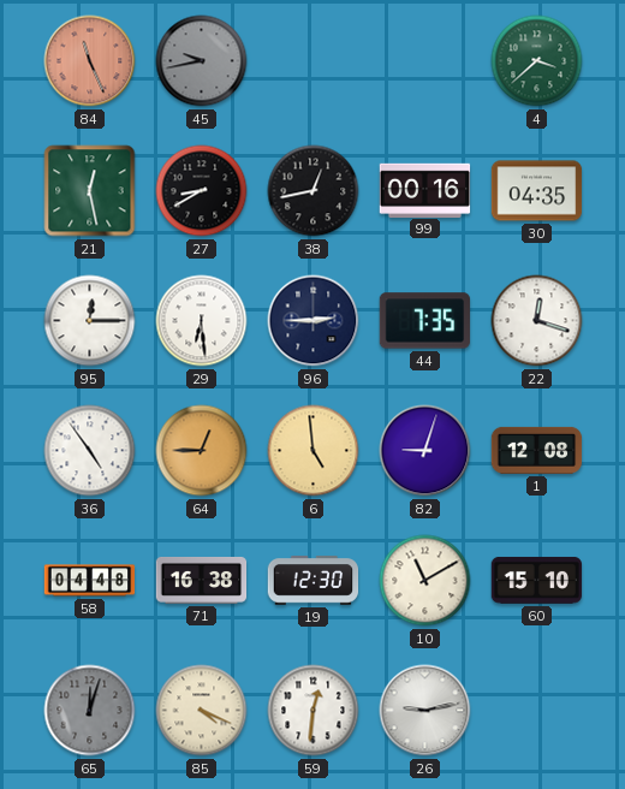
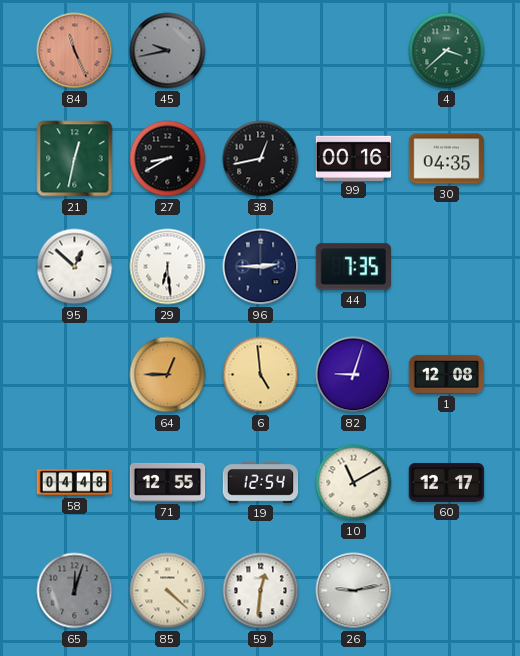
21: 12:28 -> 12:32
95: 12:15 -> 12:52
22: 12:18 -> none
36: 4:54 -> none
71: 16:38 -> 12:55
19: 12:30 -> 12:54
60: 15:10 -> 12:17
85: 4:19 -> 4:22
